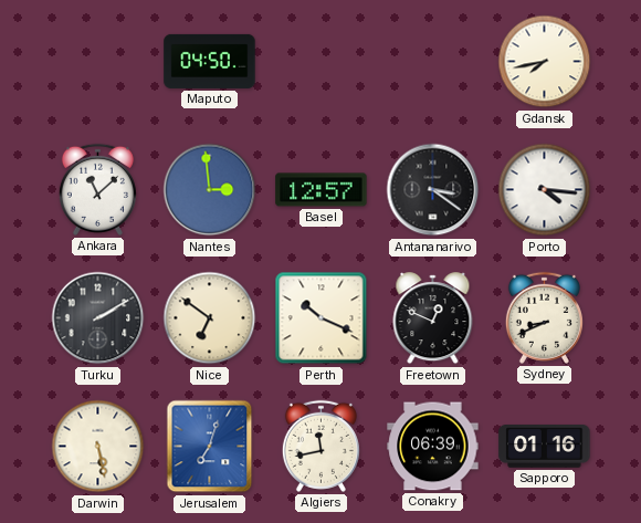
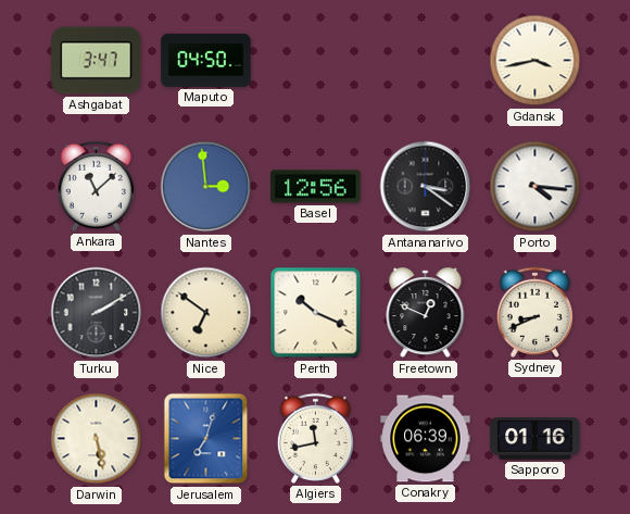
Ashgabat: none -> 3:47
Gdansk: 7:43 -> 3:43
Basel: 12:57 -> 12:56
